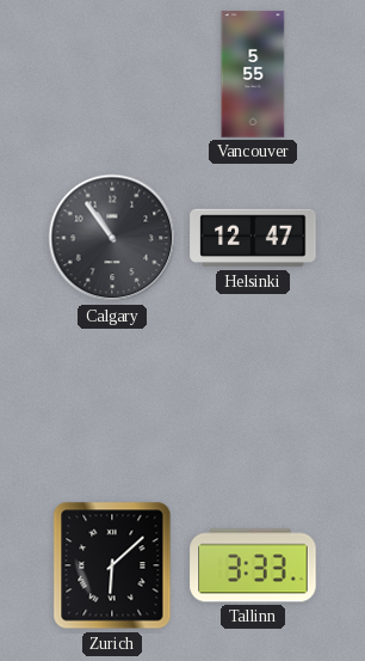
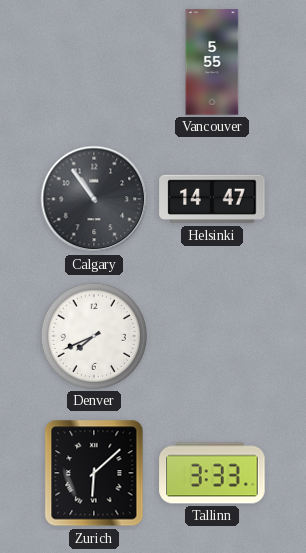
Helsinki: 12:47 -> 14:47
Denver: none -> 7:41
